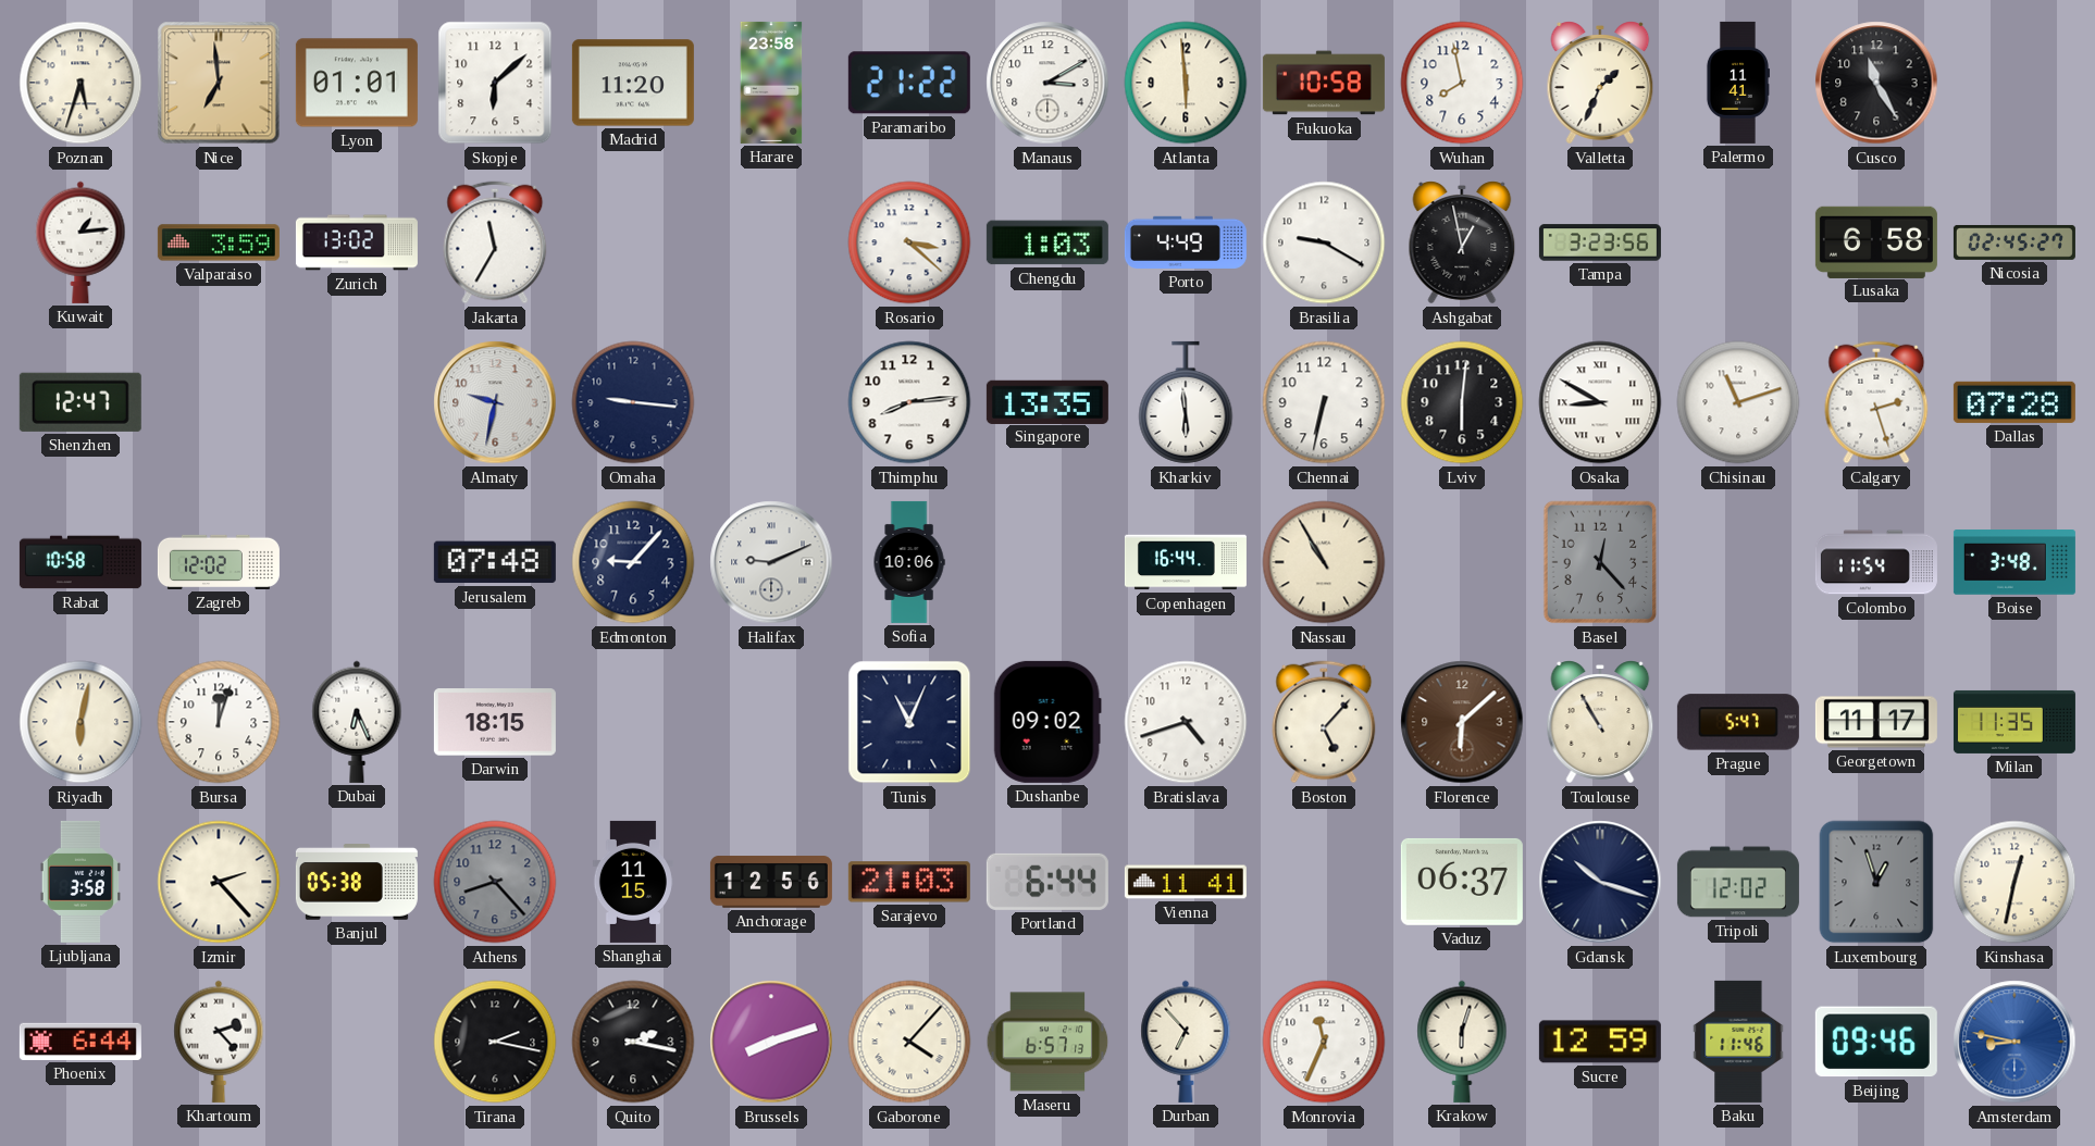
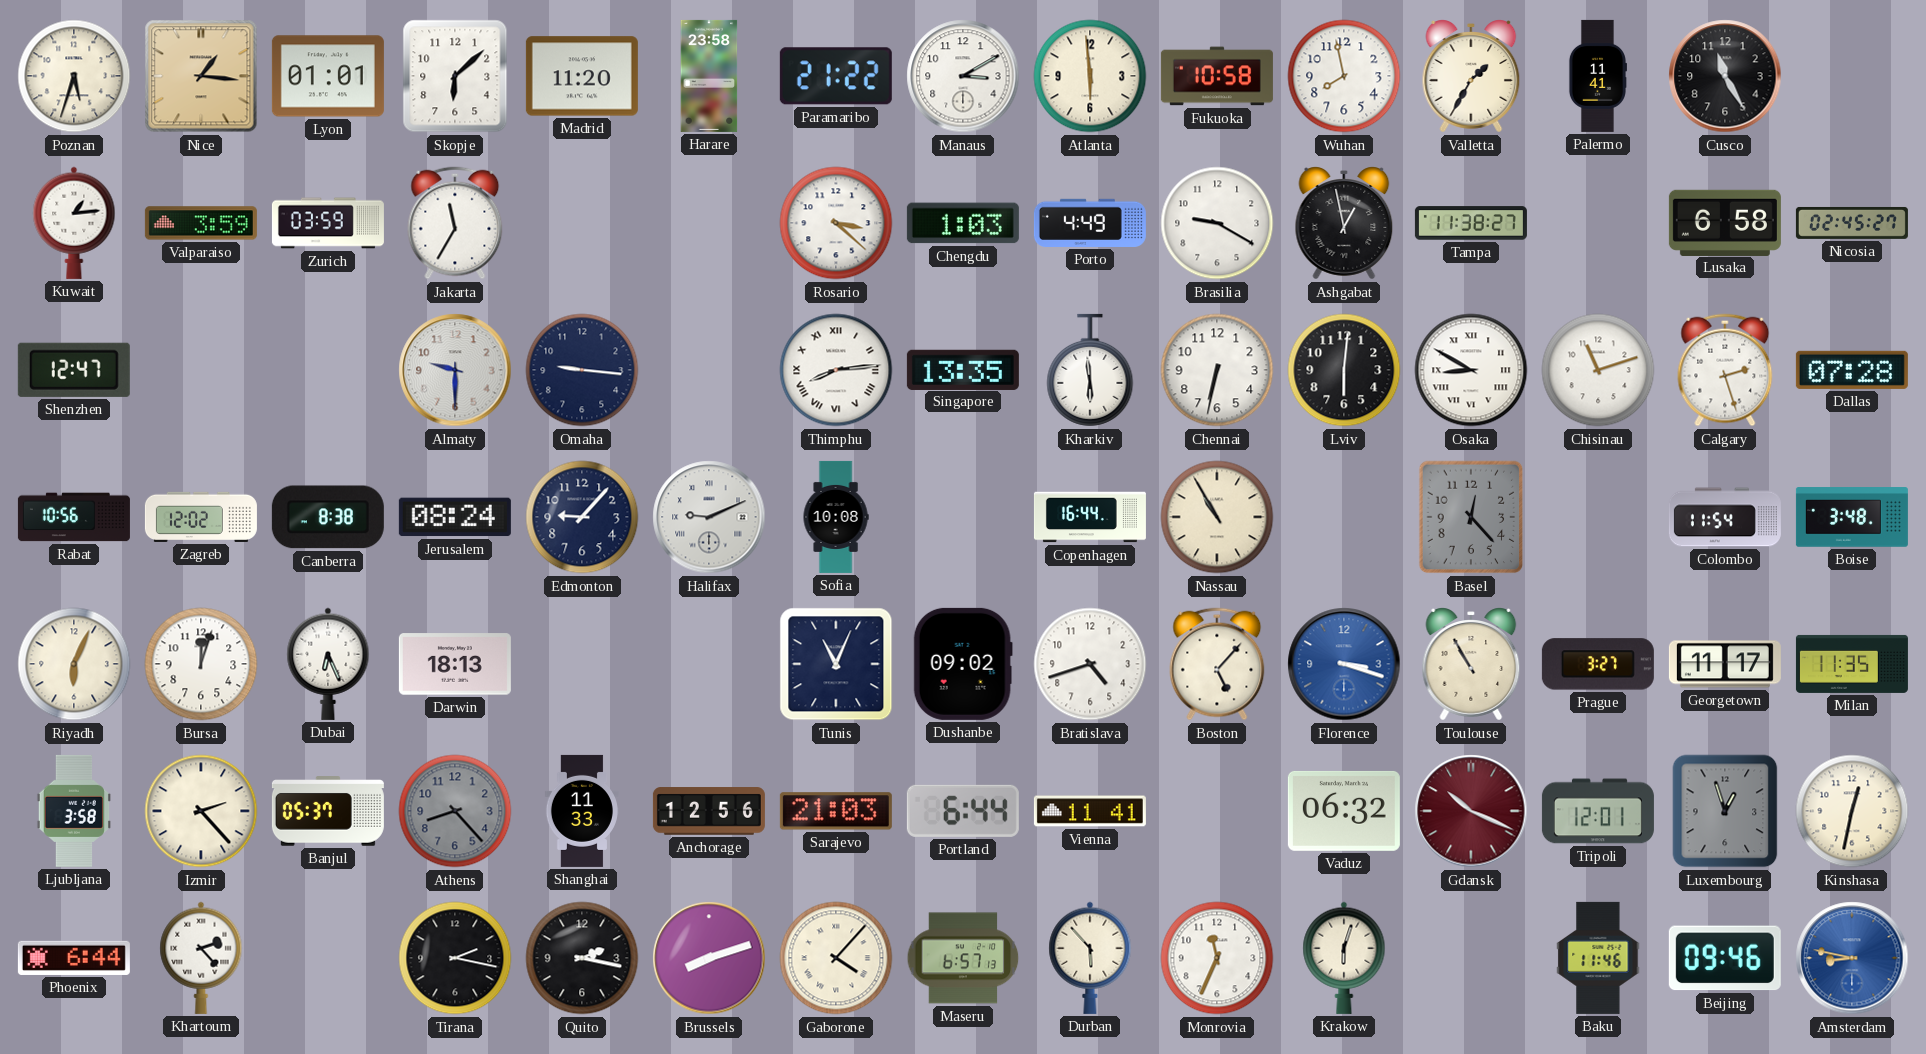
Nice: 6:59 -> 1:16
Valletta: 1:34 -> 1:35
Zurich: 13:02 -> 03:59
Tampa: 3:23 -> 11:38
Almaty: 9:32 -> 9:30
Thimphu numerals: Arabic -> Roman
Rabat: 10:58 -> 10:56
Canberra: none -> 8:38
Jerusalem: 07:48 -> 08:24
Sofia: 10:06 -> 10:08
Riyadh: 6:02 -> 6:04
Darwin: 18:15 -> 18:13
Florence: 6:08 -> 3:18
Florence dial: brown -> blue
Prague: 5:47 -> 3:27
Banjul: 05:38 -> 05:37
Shanghai: 11:15 -> 11:33
Vaduz: 06:37 -> 06:32
Gdansk: 10:18 -> 10:19
Gdansk dial: navy -> burgundy
Tripoli: 12:02 -> 12:01
Durban: 6:53 -> 5:53
Sucre: 12:59 -> none
